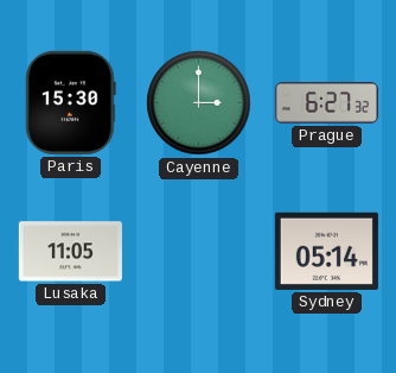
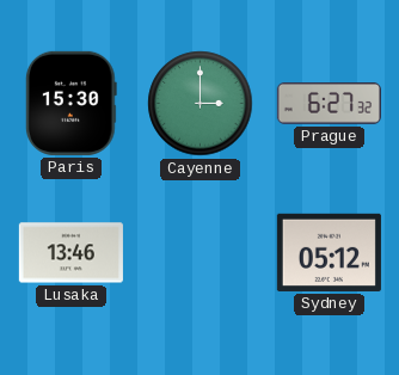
Lusaka: 11:05 -> 13:46
Sydney: 05:14 -> 05:12
